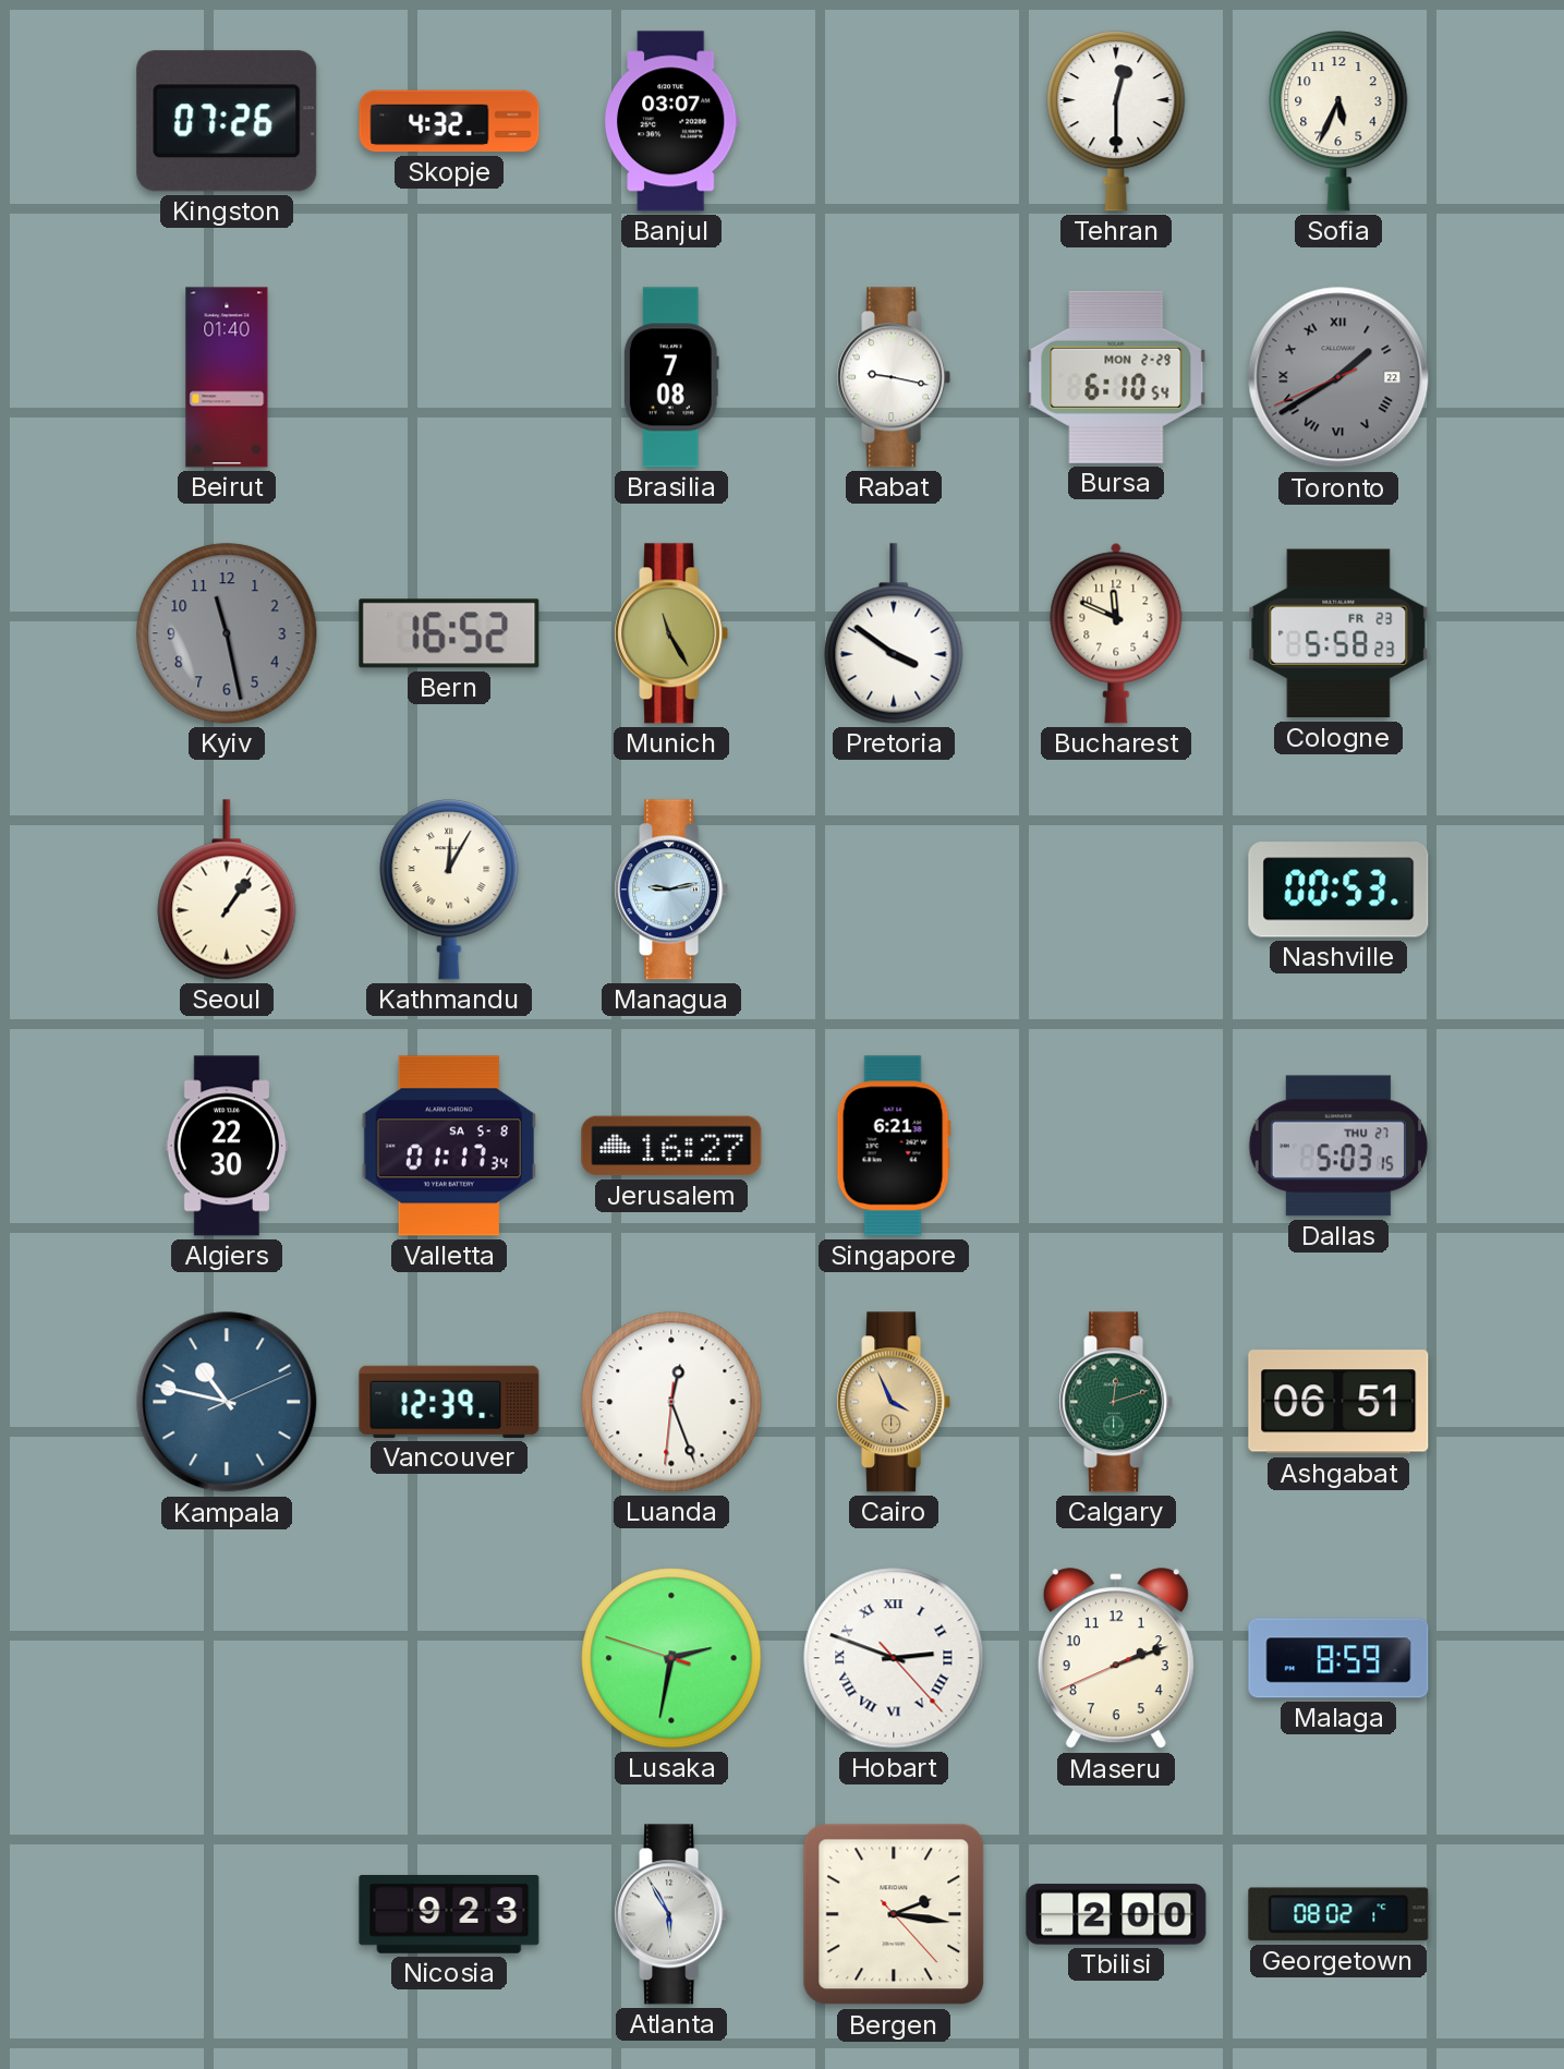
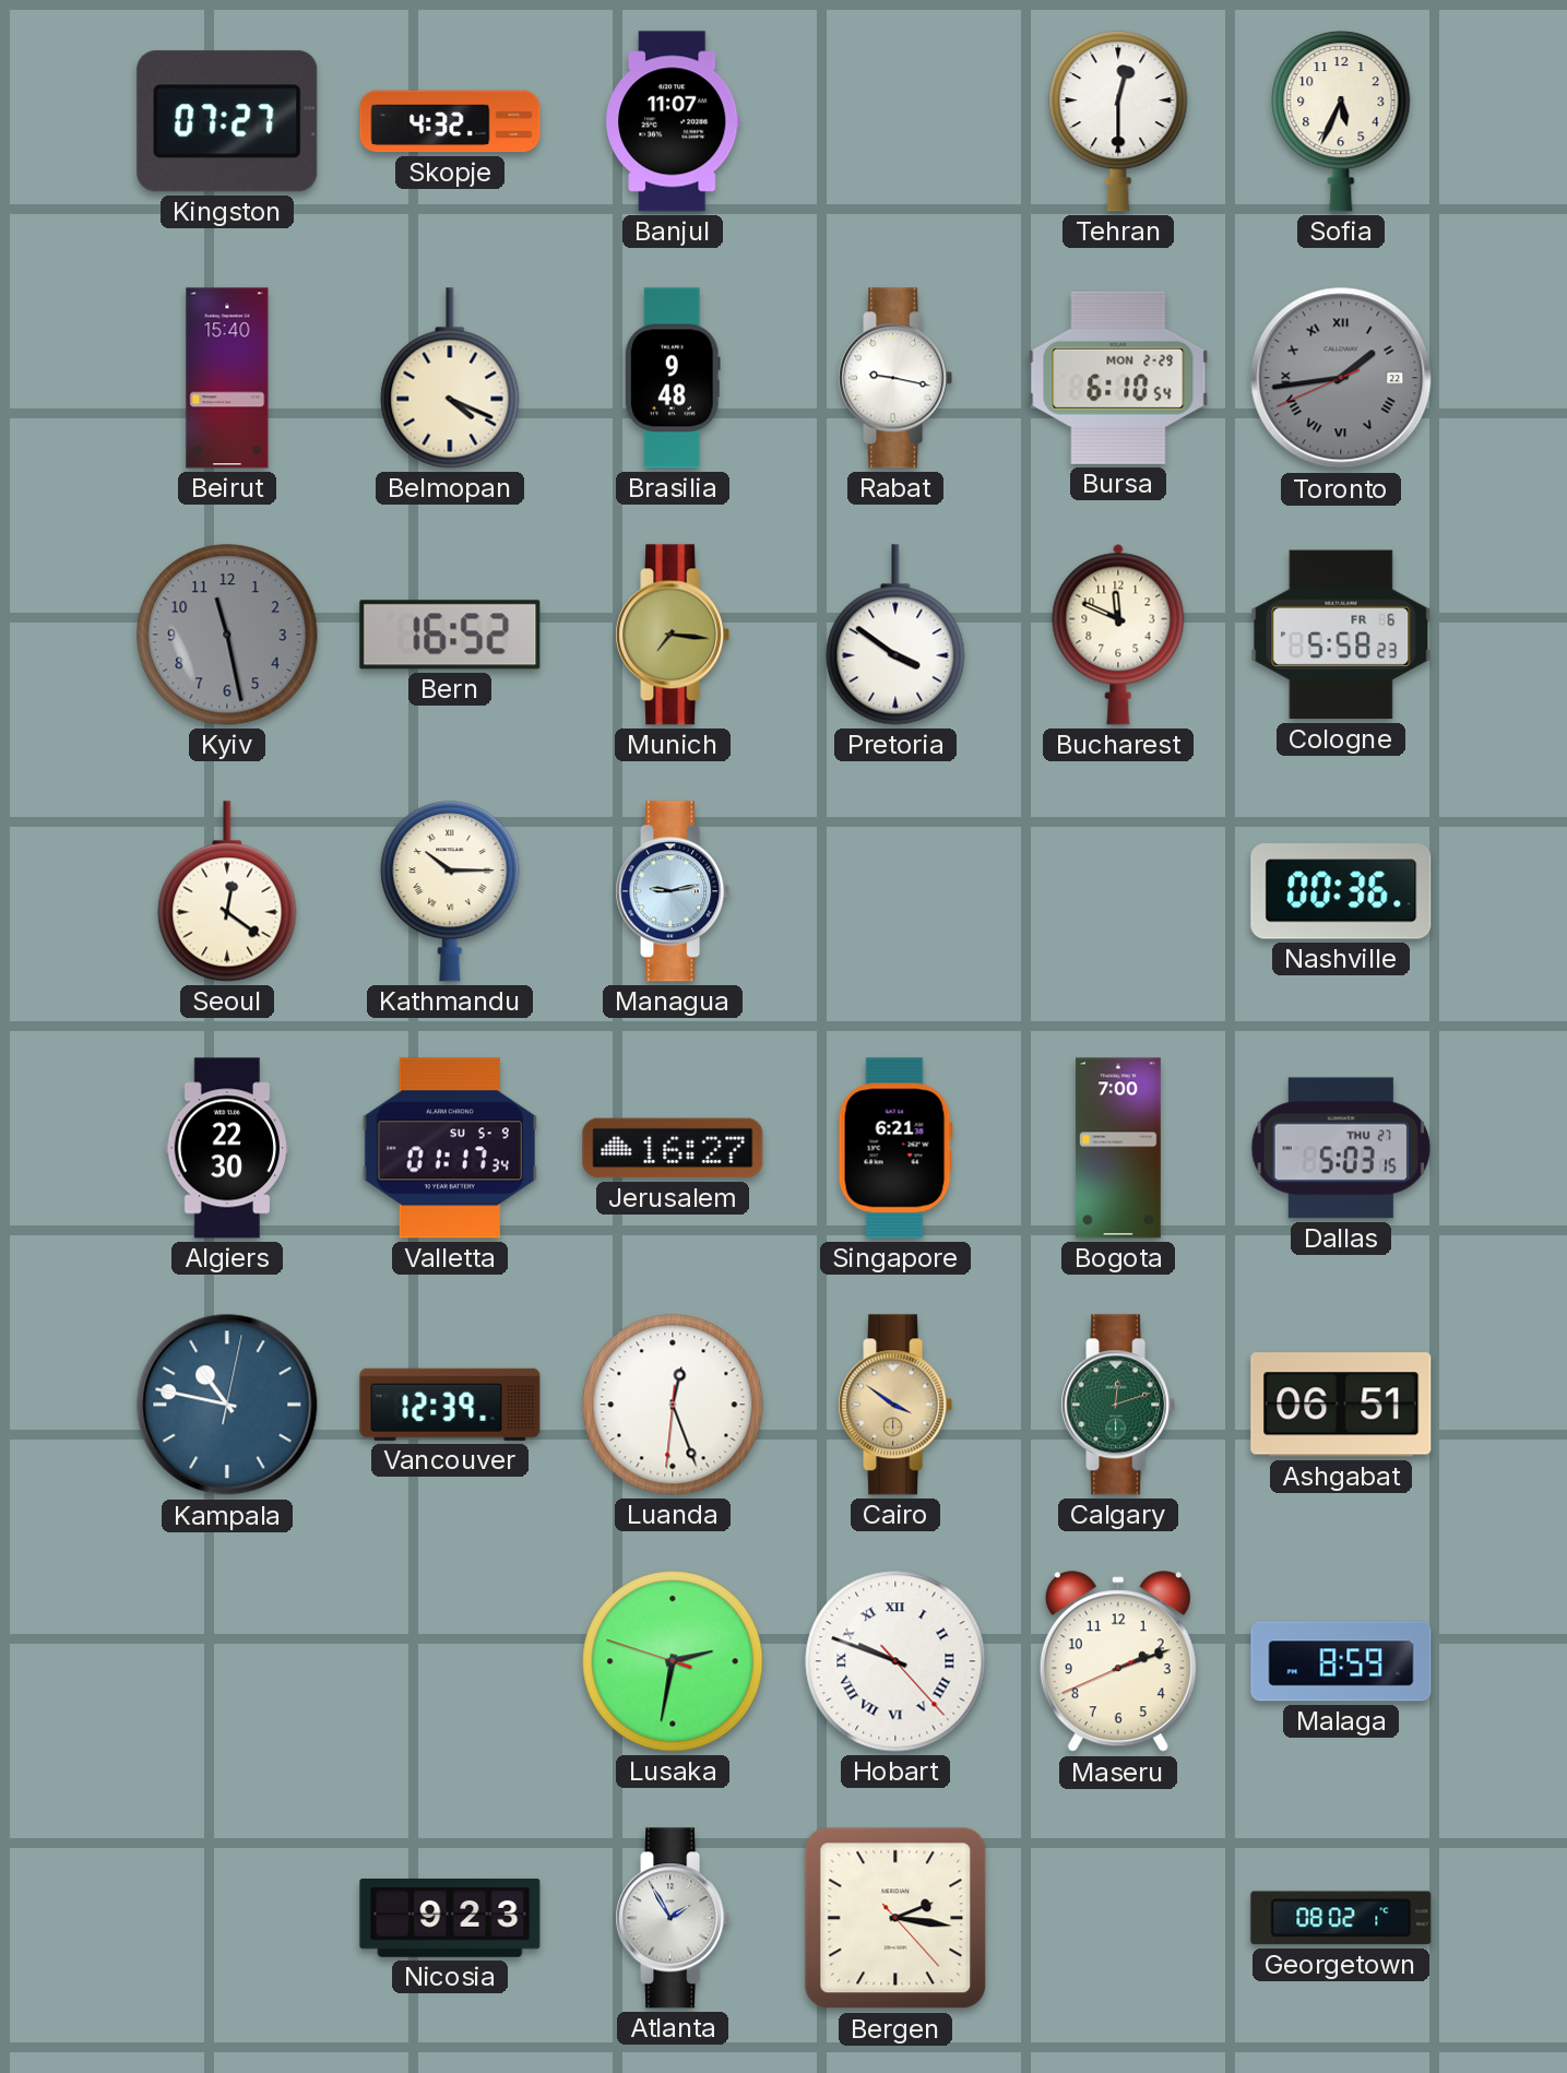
Kingston: 07:26 -> 07:27
Banjul: 03:07 -> 11:07
Beirut: 01:40 -> 15:40
Belmopan: none -> 4:19
Brasilia: 7:08 -> 9:48
Toronto: 1:39 -> 1:43
Munich: 11:25 -> 7:16
Cologne date: FR 23 -> FR 6
Seoul: 1:06 -> 12:21
Kathmandu: 12:05 -> 10:15
Nashville: 00:53 -> 00:36
Valletta date: SA 5-8 -> SU 5-9
Bogota: none -> 7:00
Kampala: 10:47:11 -> 10:47:02
Cairo: 3:56 -> 3:51
Hobart: 2:48 -> 9:48
Atlanta: 5:55 -> 1:55
Tbilisi: 2:00 -> none
